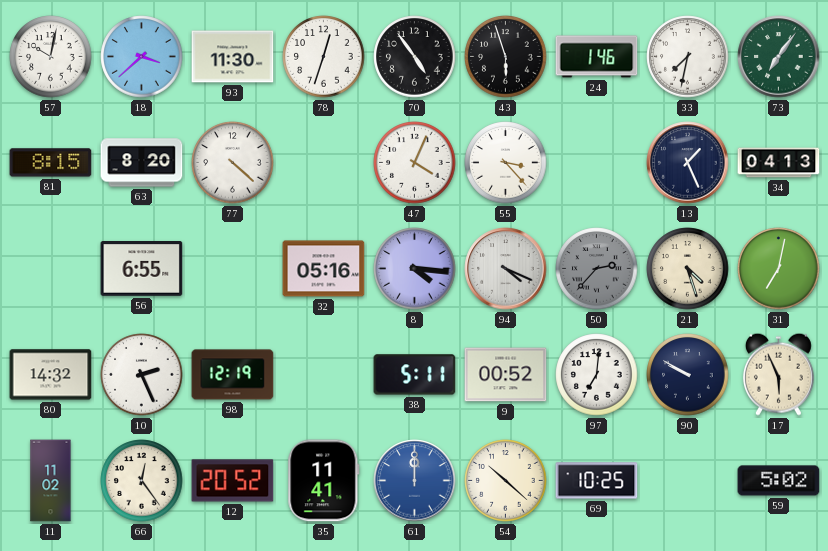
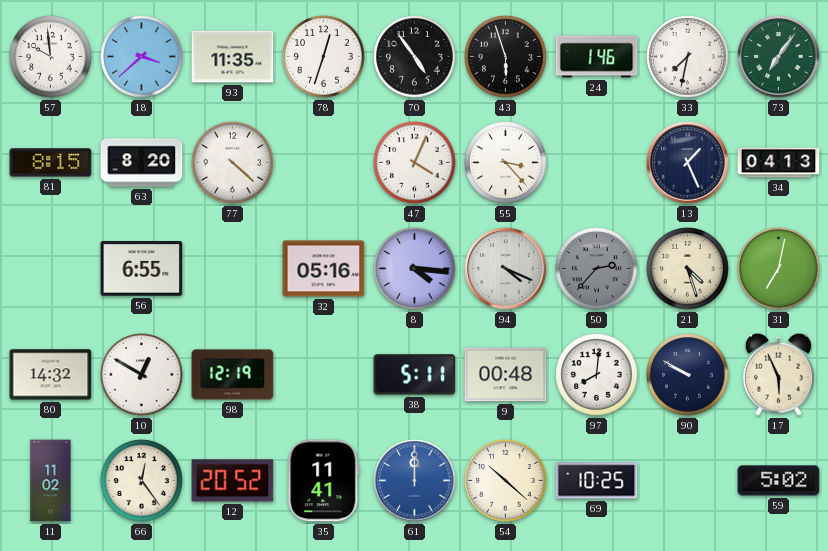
57: 10:02 -> 9:59
93: 11:30 -> 11:35
10: 2:26 -> 12:50
9: 00:52 -> 00:48
97: 7:01 -> 8:01
